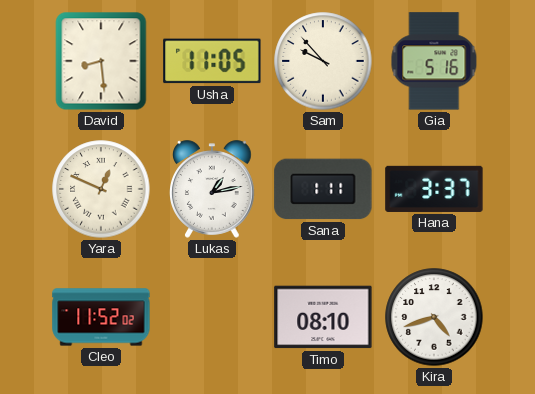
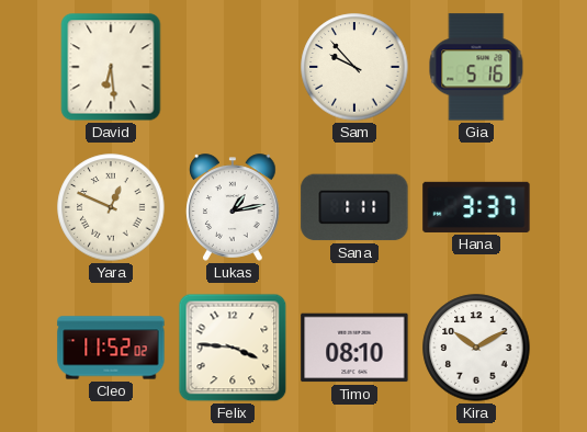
David: 8:29 -> 6:29
Usha: 11:05 -> none
Felix: none -> 3:46
Kira: 4:42 -> 10:10
